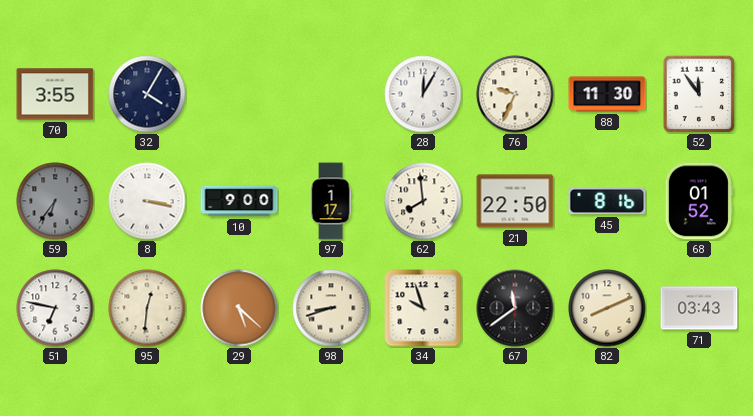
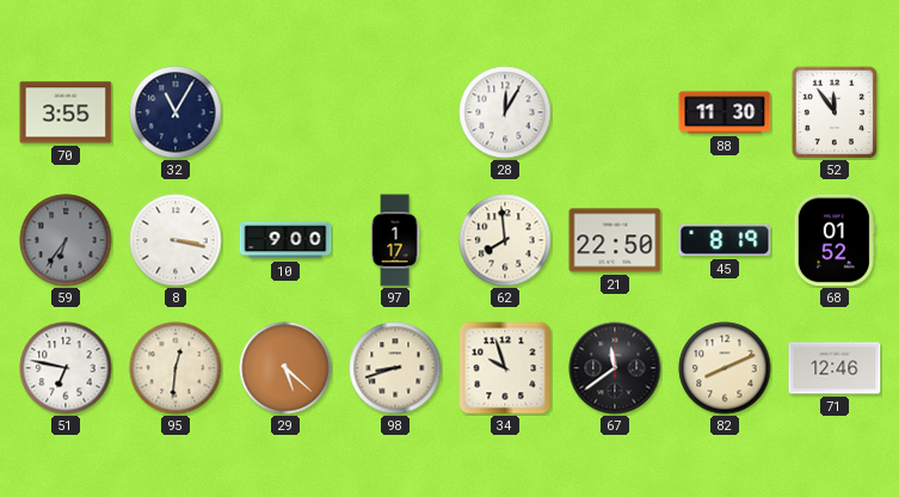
32: 4:05 -> 11:05
76: 9:34 -> none
45: 8:16 -> 8:19
71: 03:43 -> 12:46
